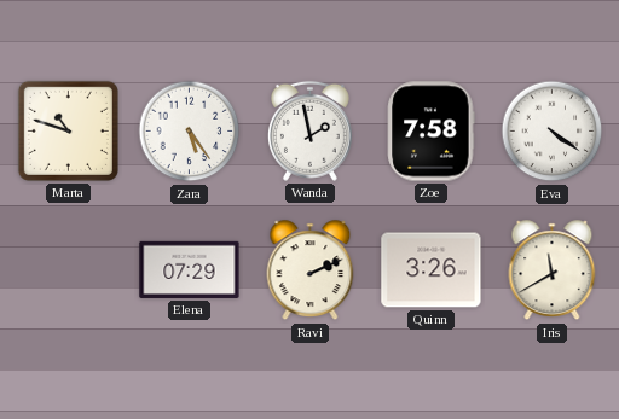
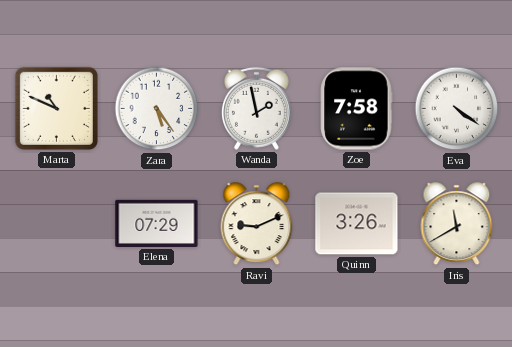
Marta: 10:48 -> 10:49
Ravi: 2:11 -> 9:11
